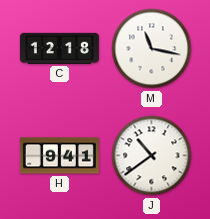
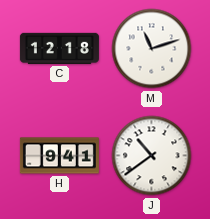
M: 11:17 -> 11:12
